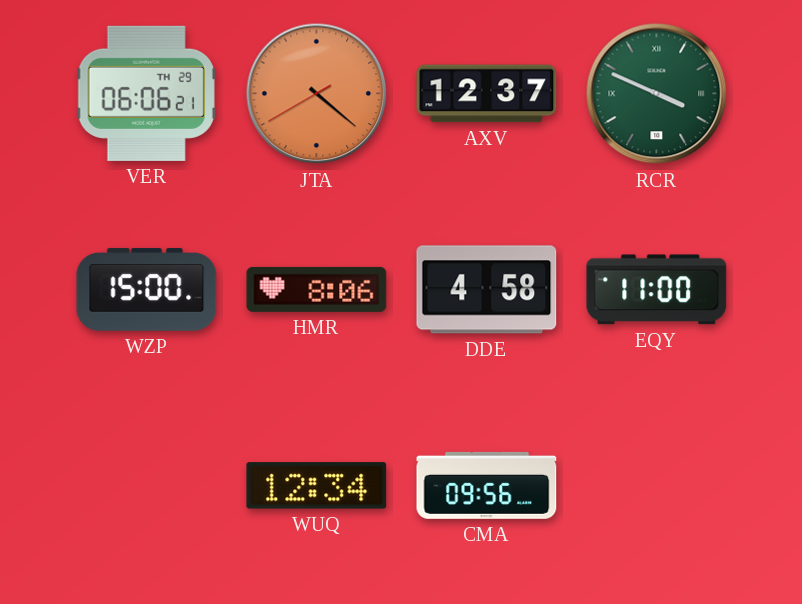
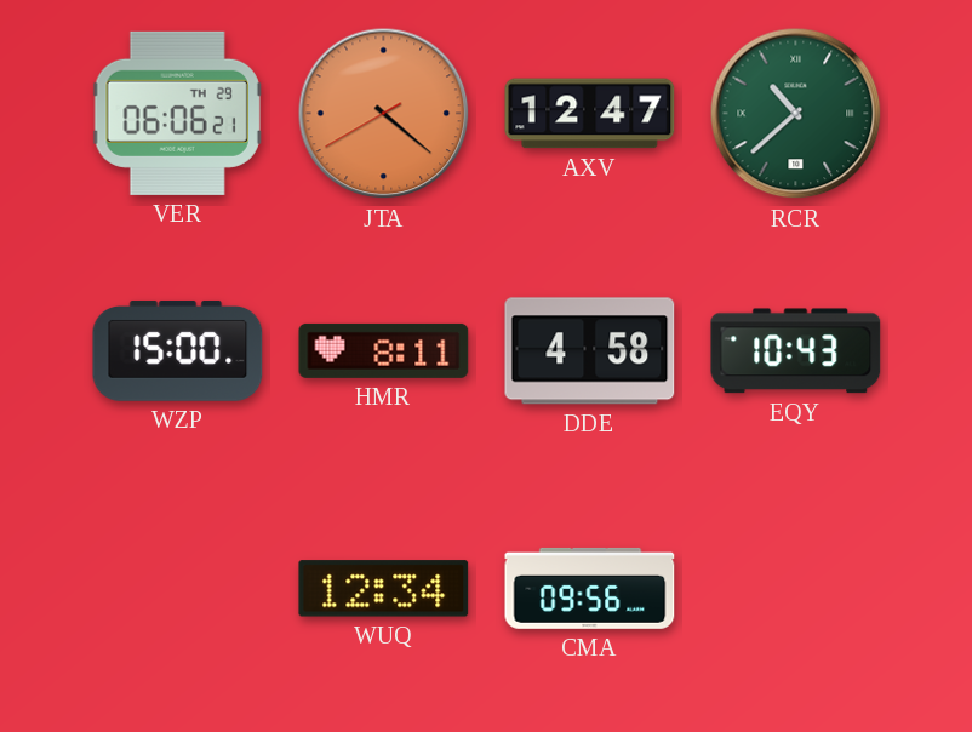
AXV: 12:37 -> 12:47
RCR: 3:49 -> 10:38
HMR: 8:06 -> 8:11
EQY: 11:00 -> 10:43
